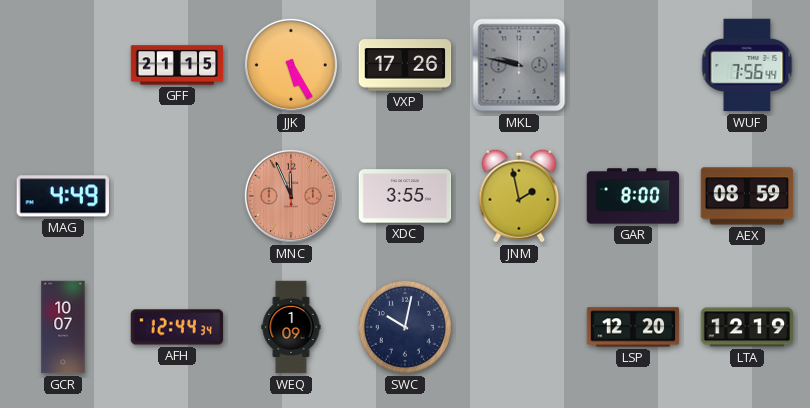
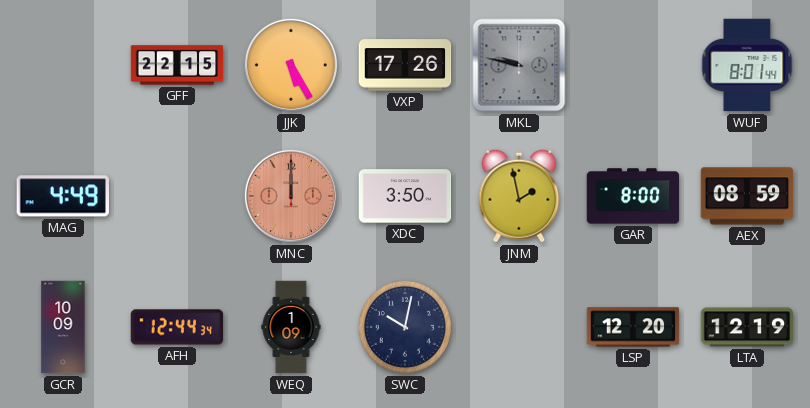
GFF: 21:15 -> 22:15
WUF: 7:56 -> 8:01
MNC: 11:56 -> 12:00
XDC: 3:55 -> 3:50
GCR: 10:07 -> 10:09
